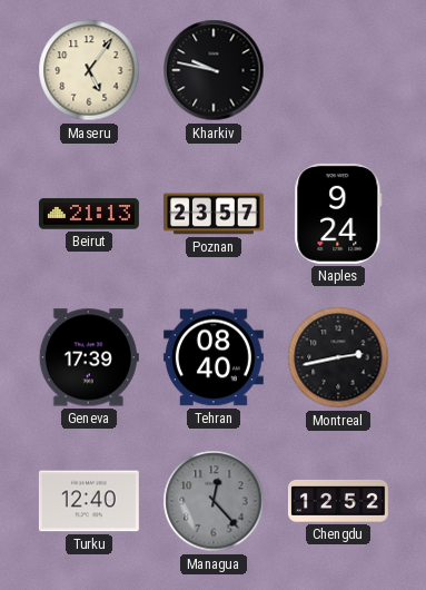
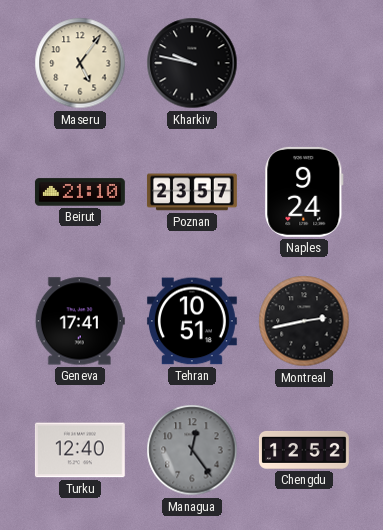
Beirut: 21:13 -> 21:10
Geneva: 17:39 -> 17:41
Tehran: 08:40 -> 10:51
Managua: 12:23 -> 12:24
